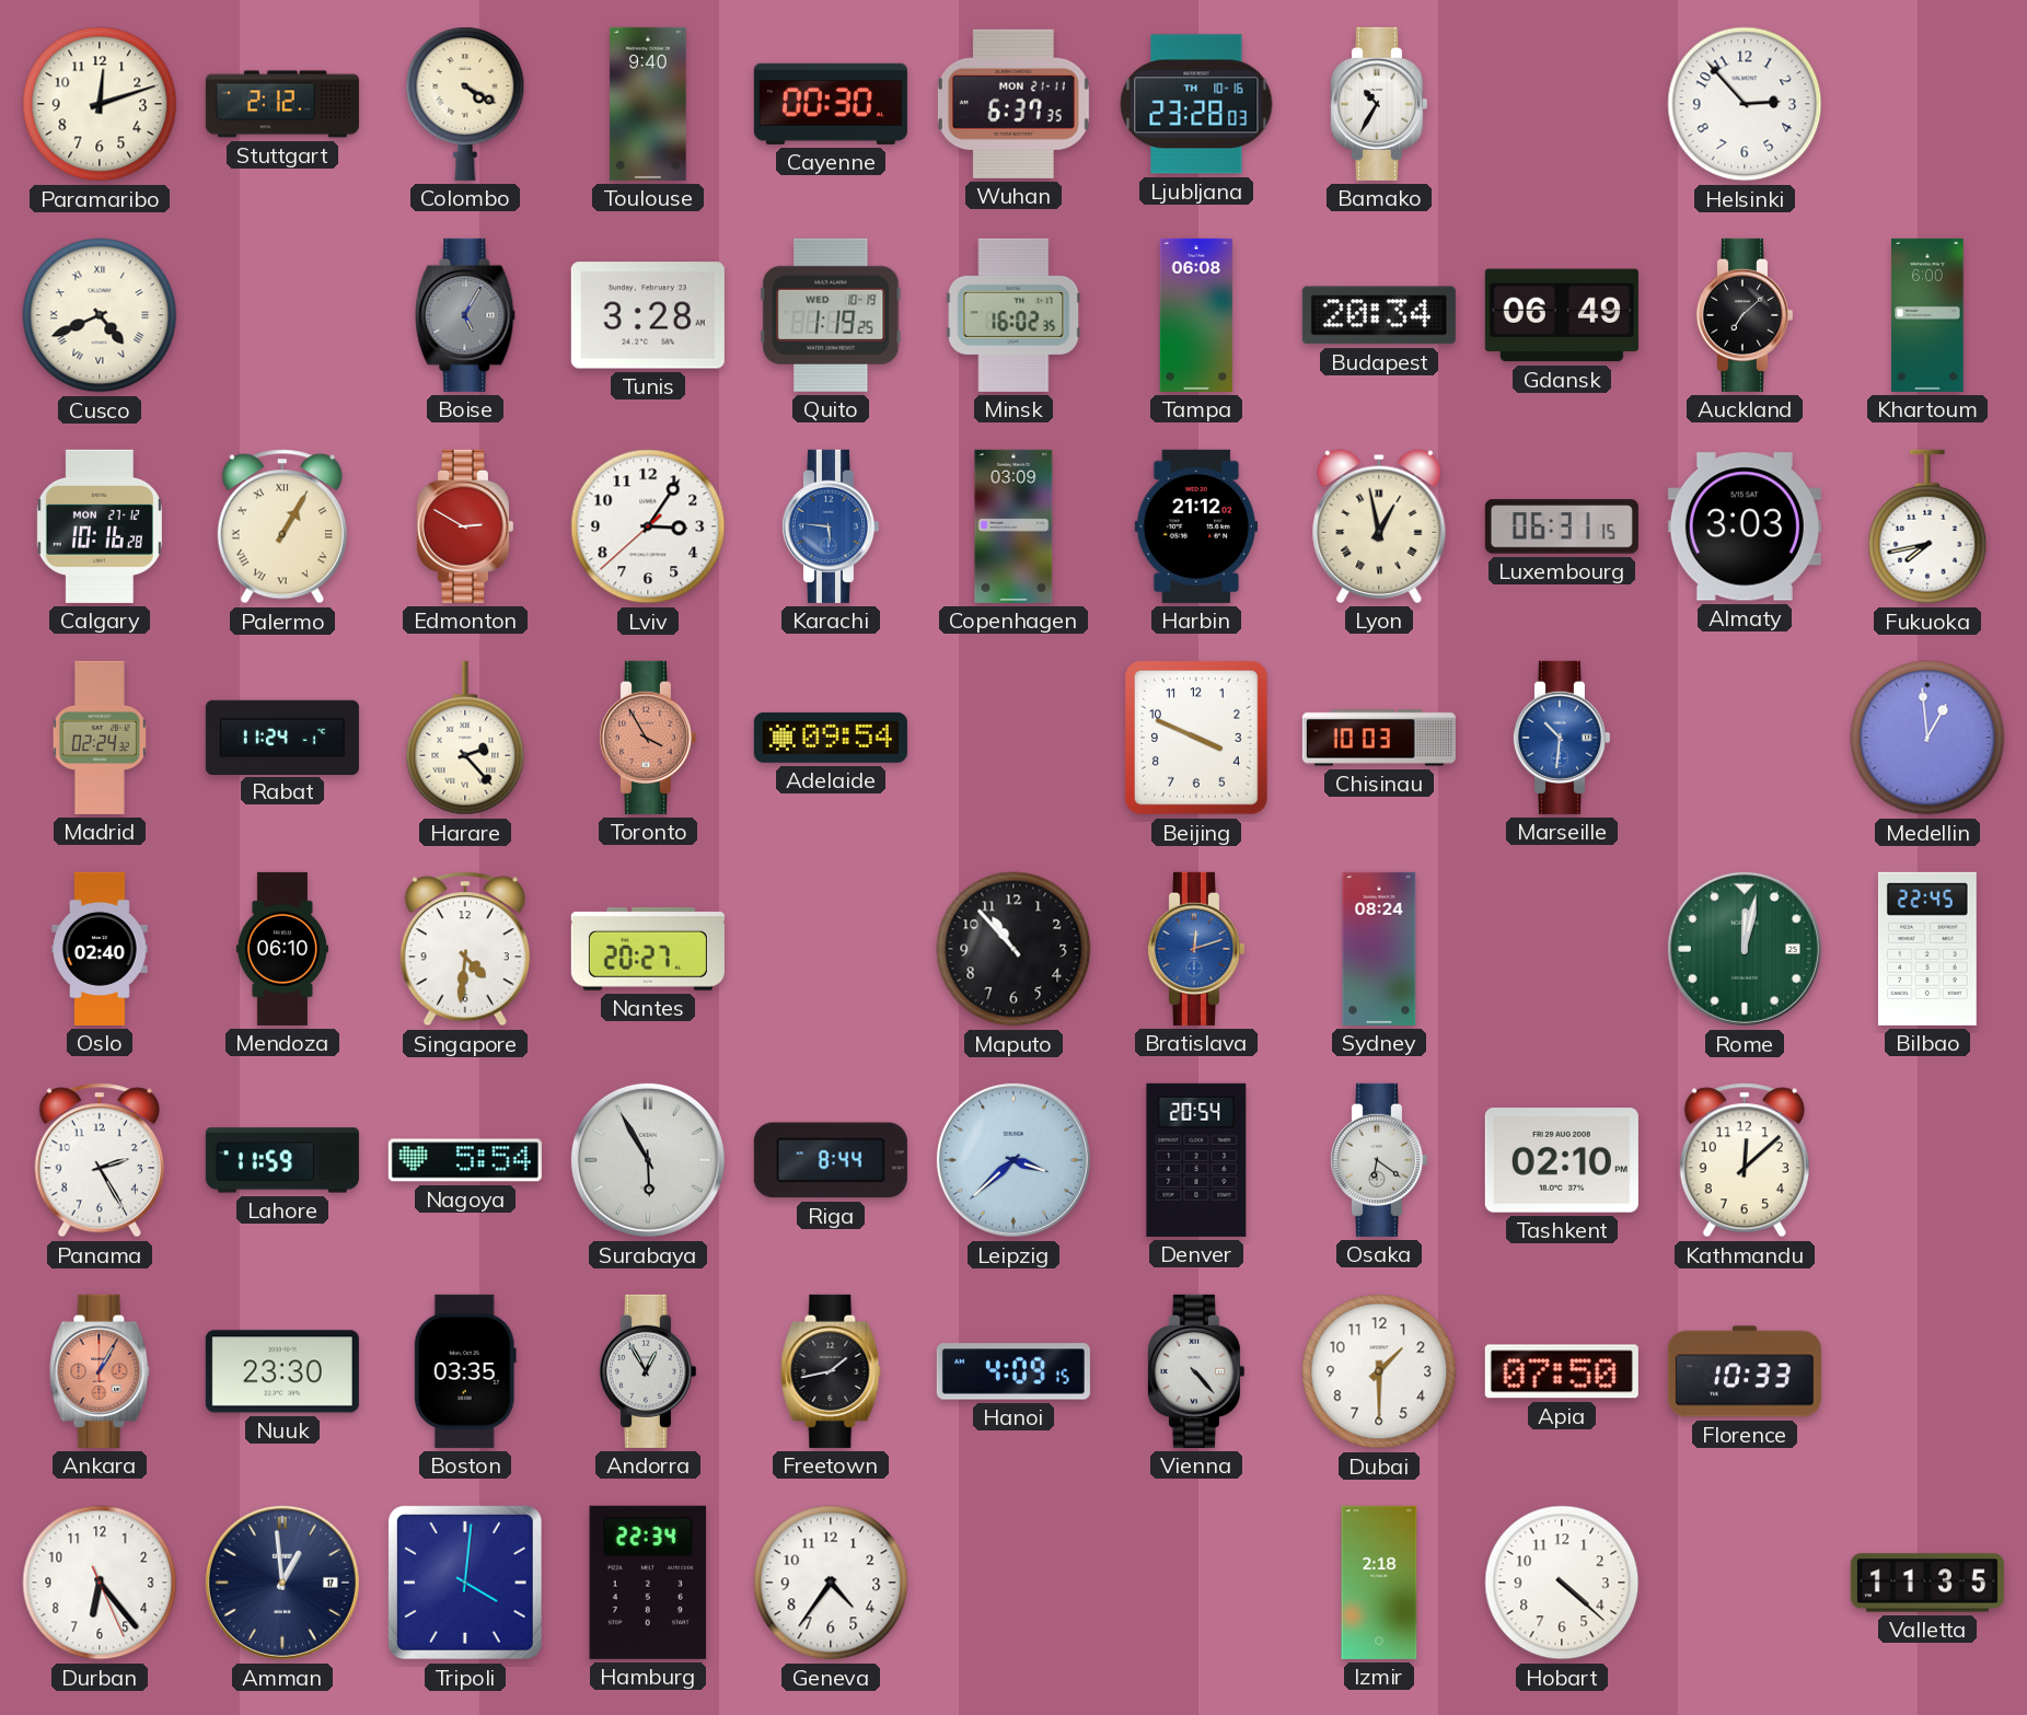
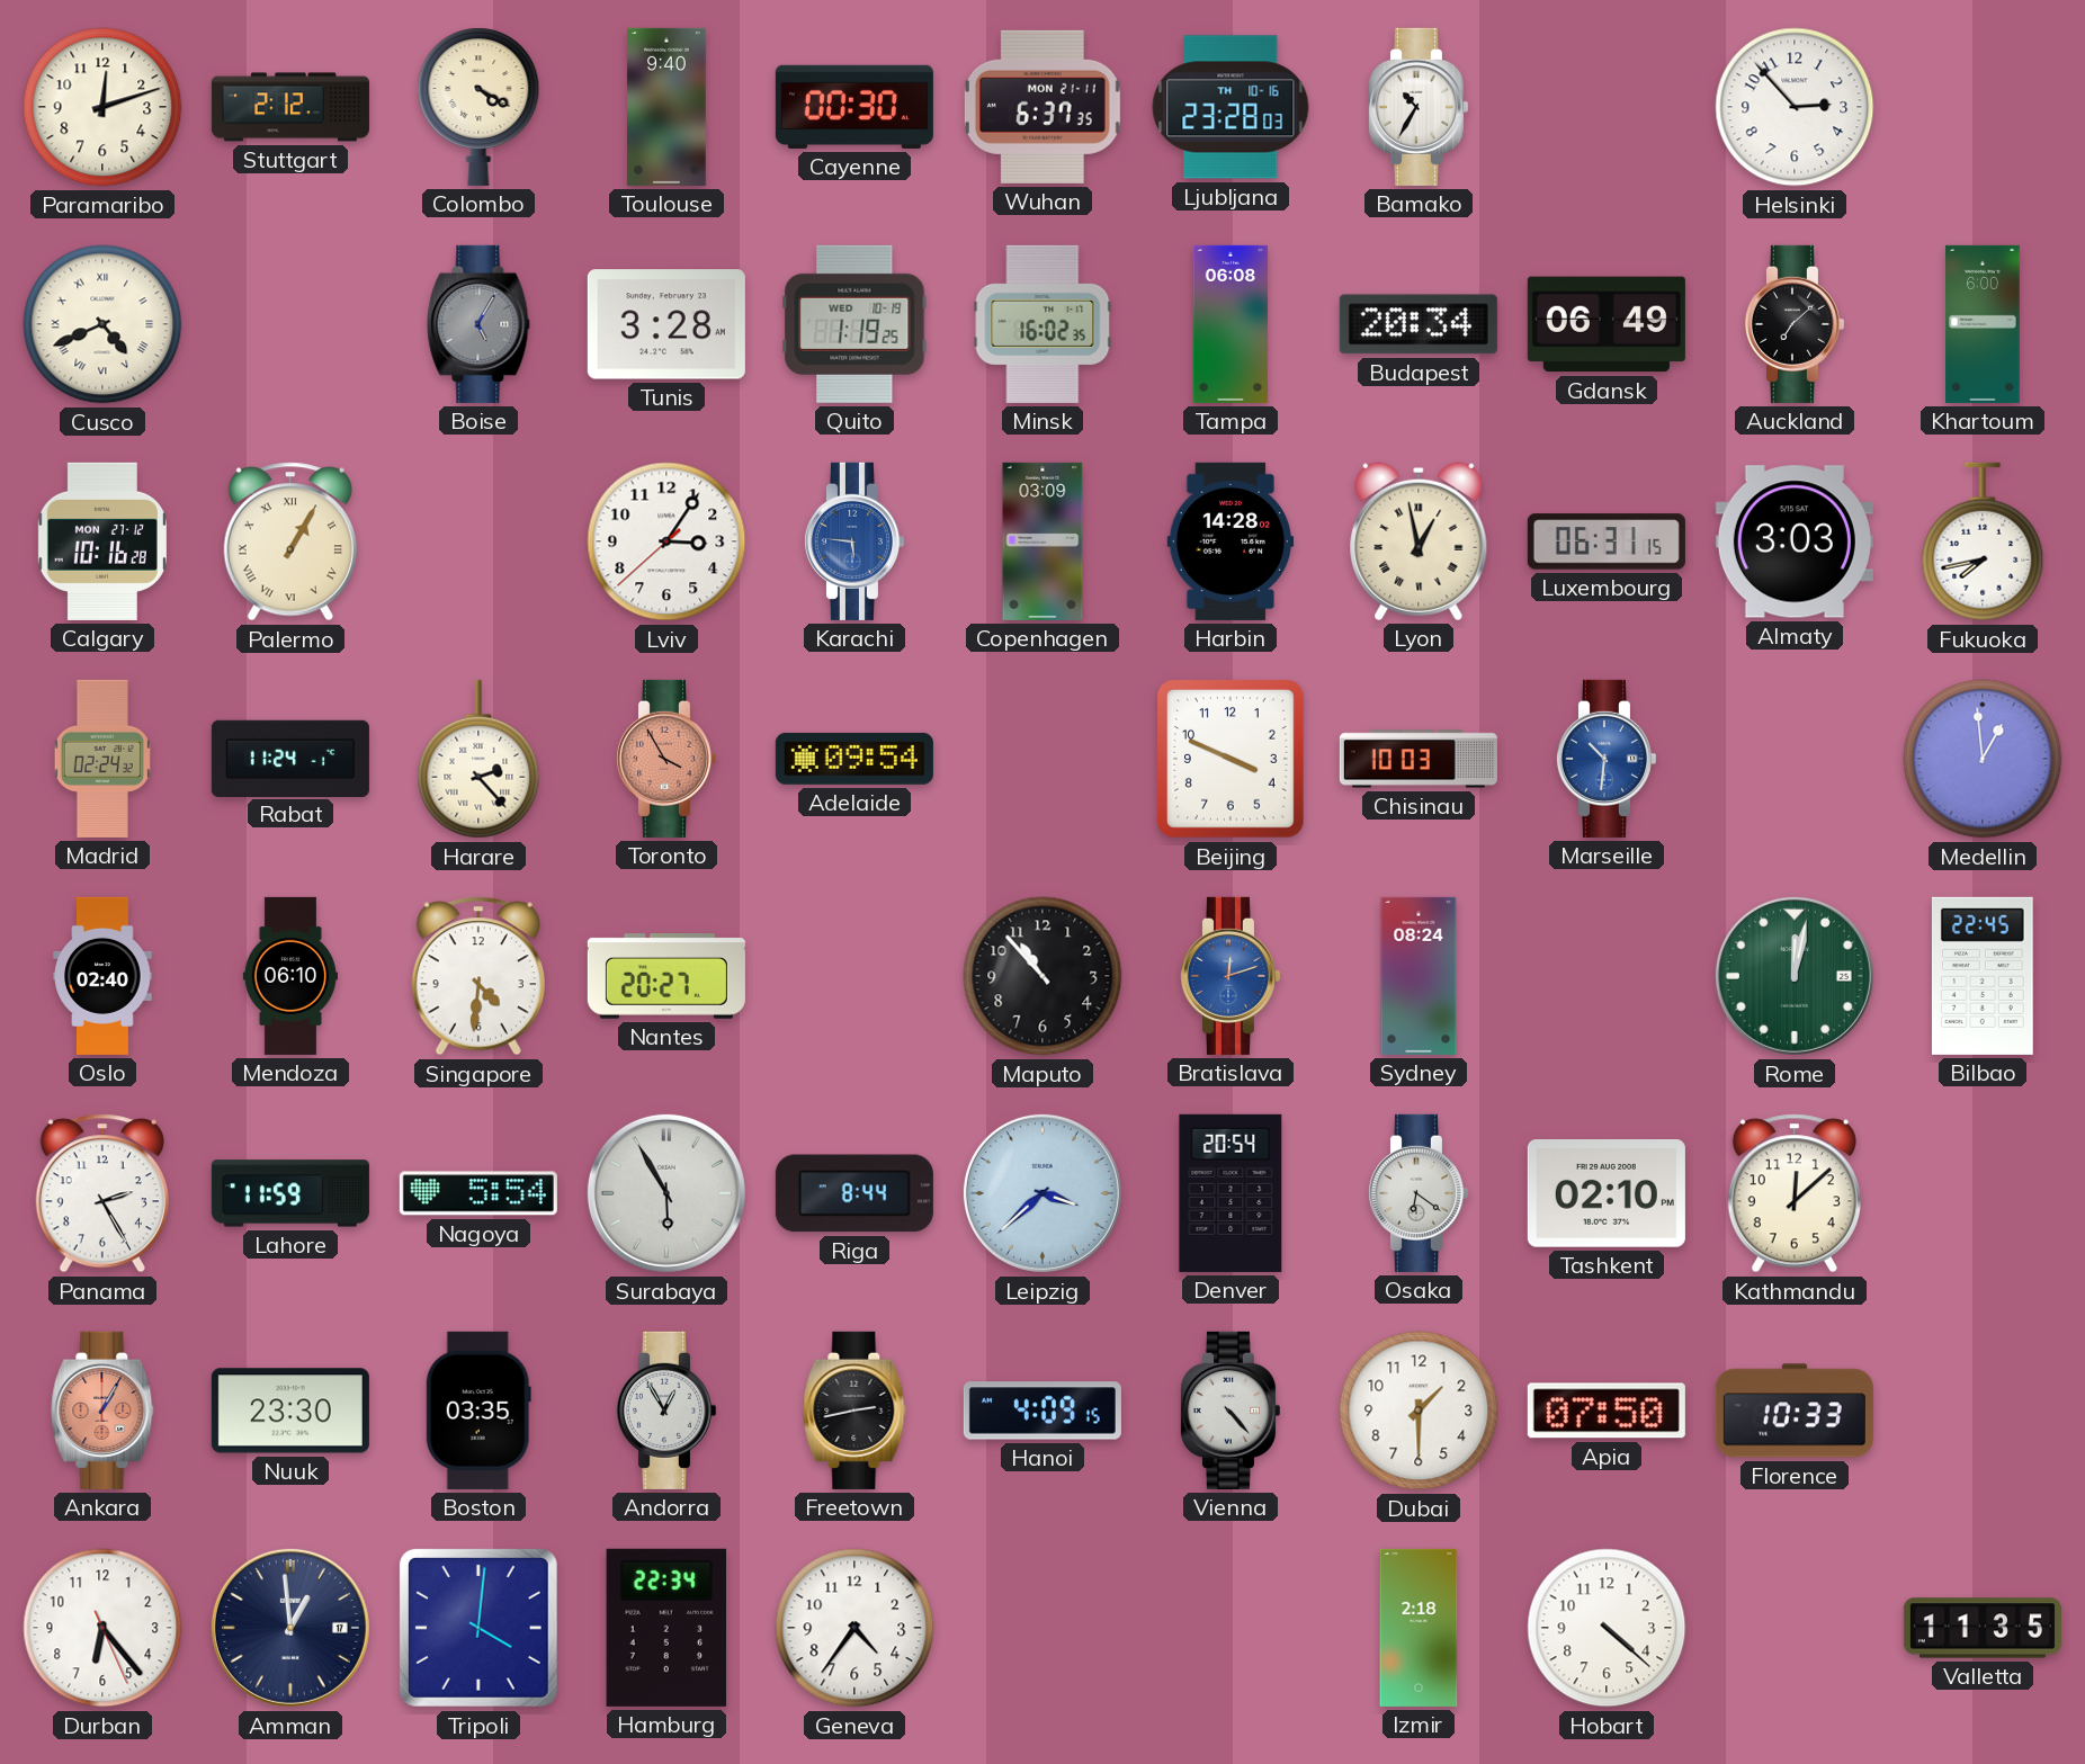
Edmonton: 2:50 -> none
Harbin: 21:12 -> 14:28
Freetown: 1:43 -> 2:43
